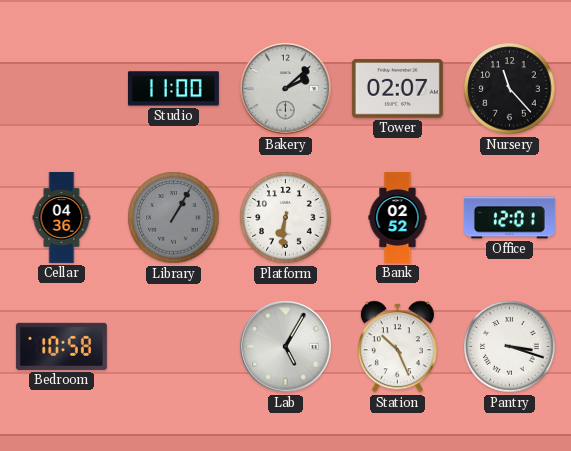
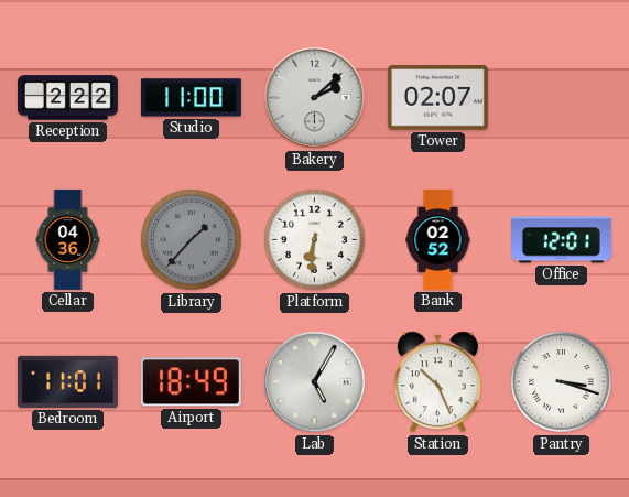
Reception: none -> 2:22
Nursery: 11:23 -> none
Library: 1:05 -> 1:37
Bedroom: 10:58 -> 11:01
Airport: none -> 18:49
